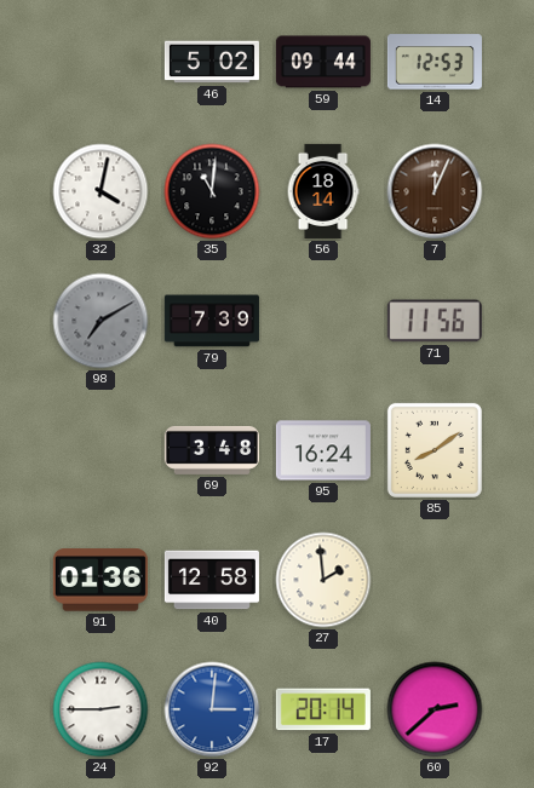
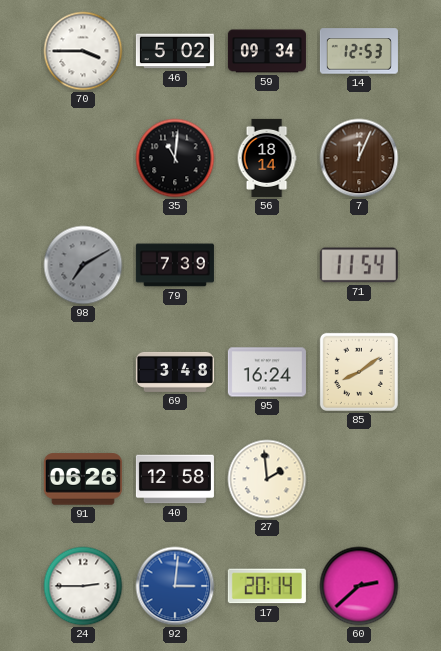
70: none -> 3:45
59: 09:44 -> 09:34
32: 4:02 -> none
71: 11:56 -> 11:54
91: 01:36 -> 06:26
